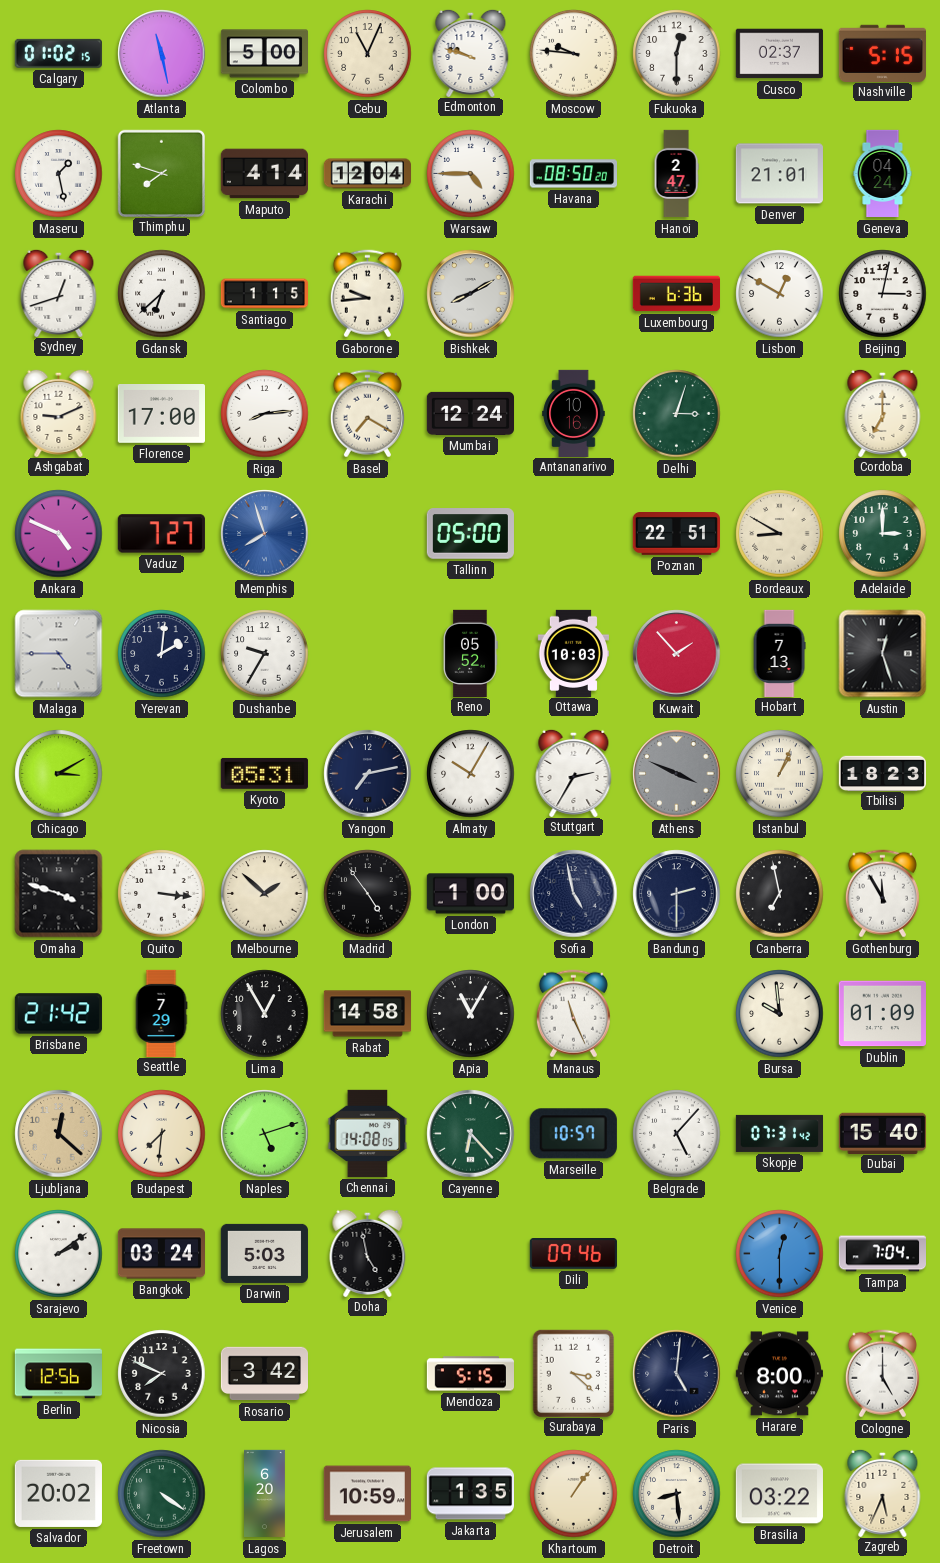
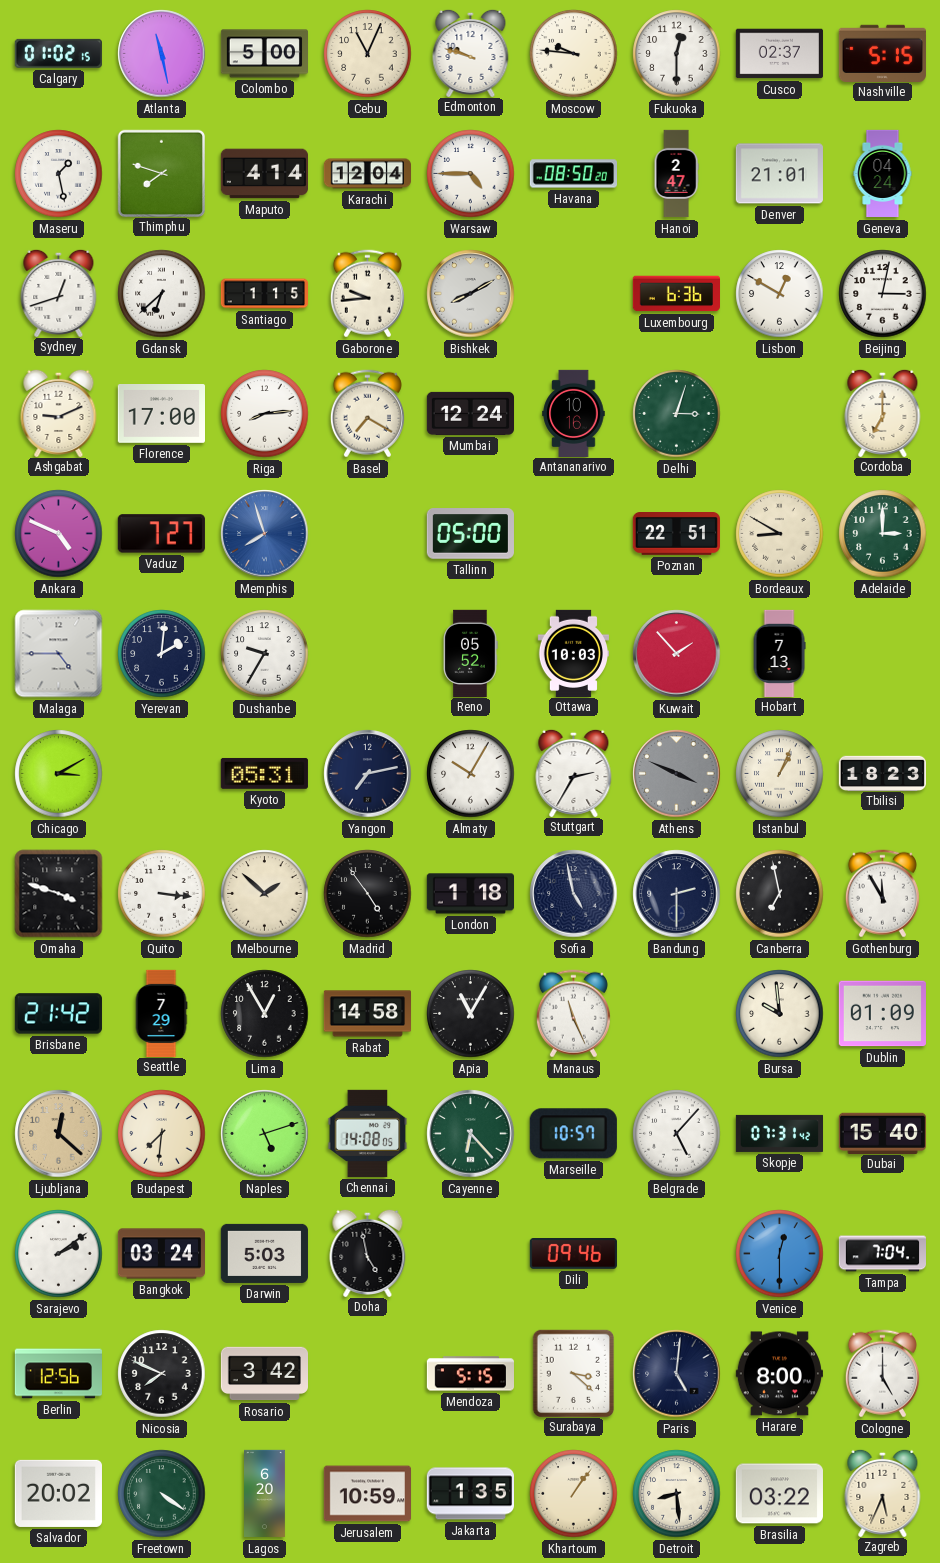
Austin: 12:27 -> none
London: 1:00 -> 1:18
